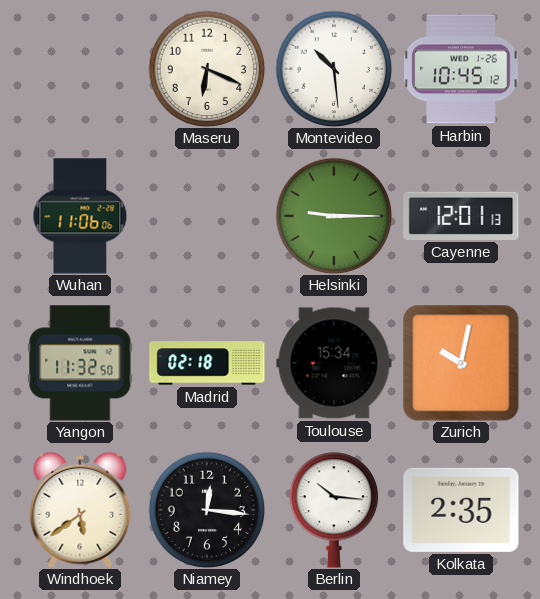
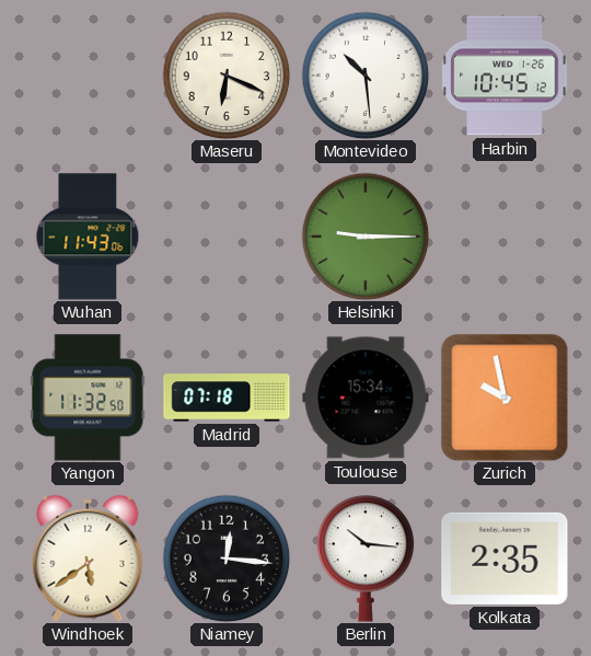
Wuhan: 11:06 -> 11:43
Cayenne: 12:01 -> none
Madrid: 02:18 -> 07:18
Zurich: 10:02 -> 9:58
